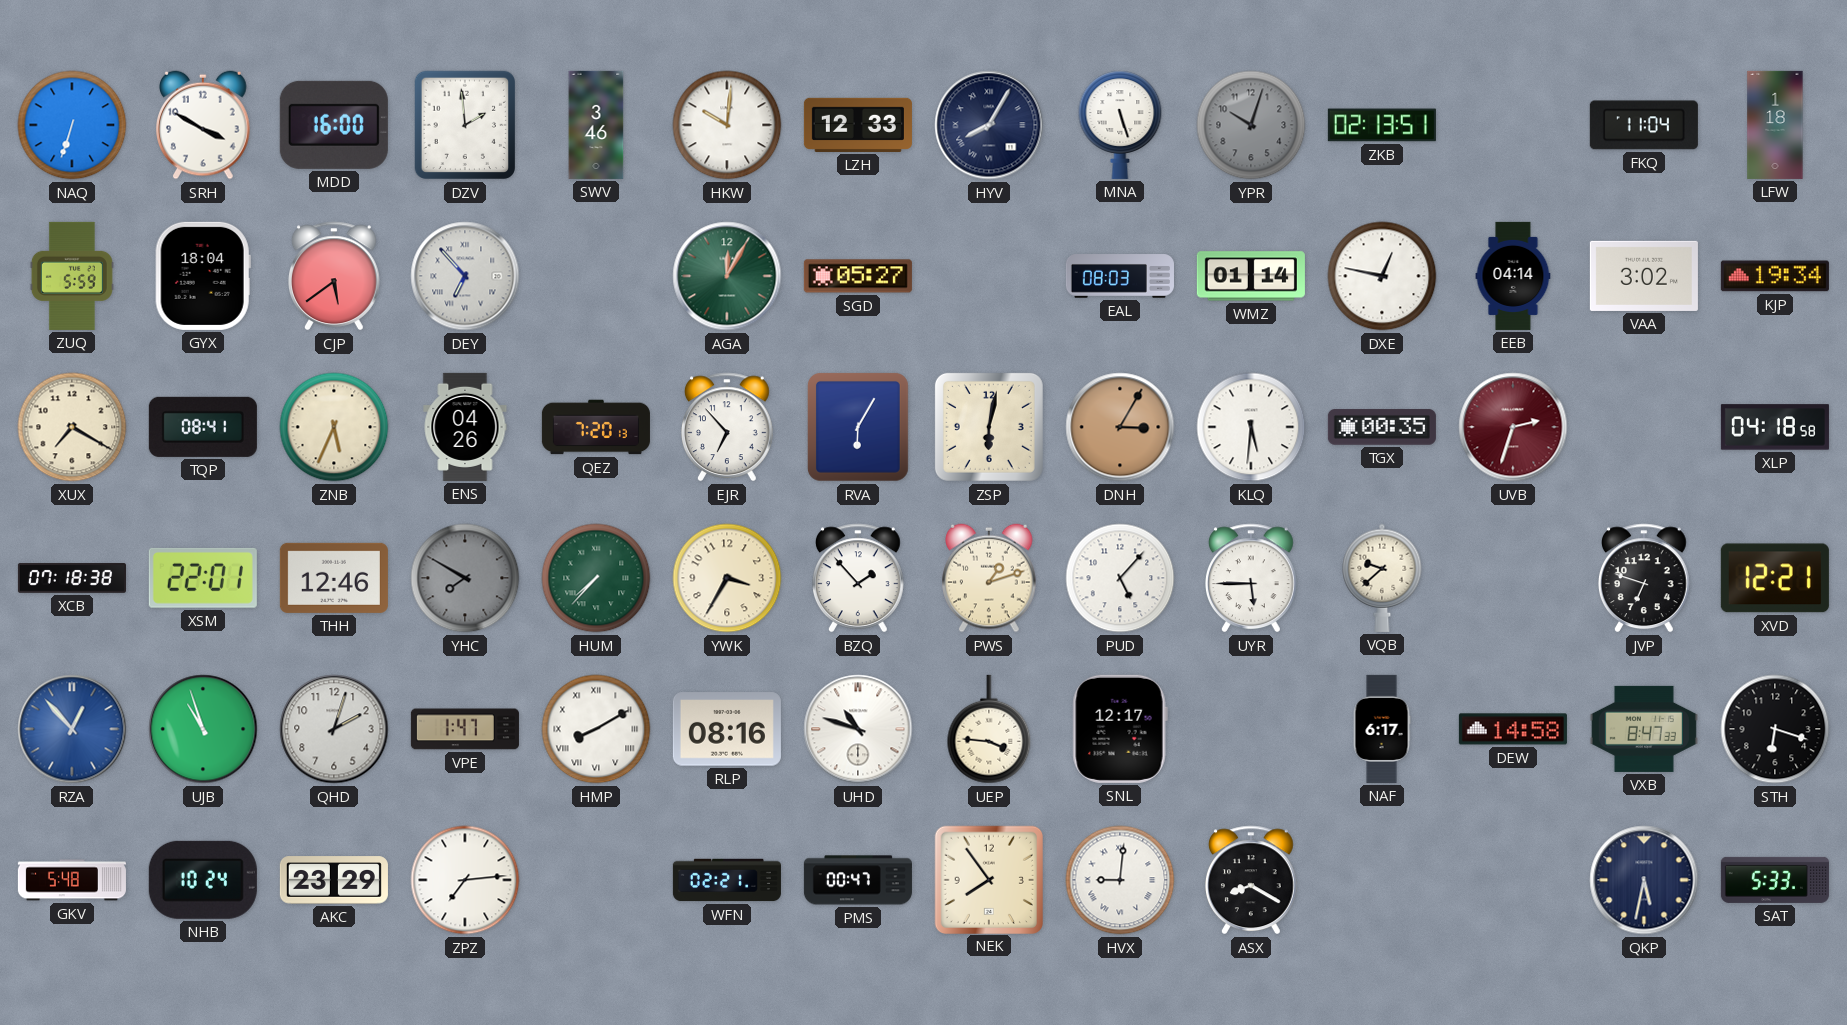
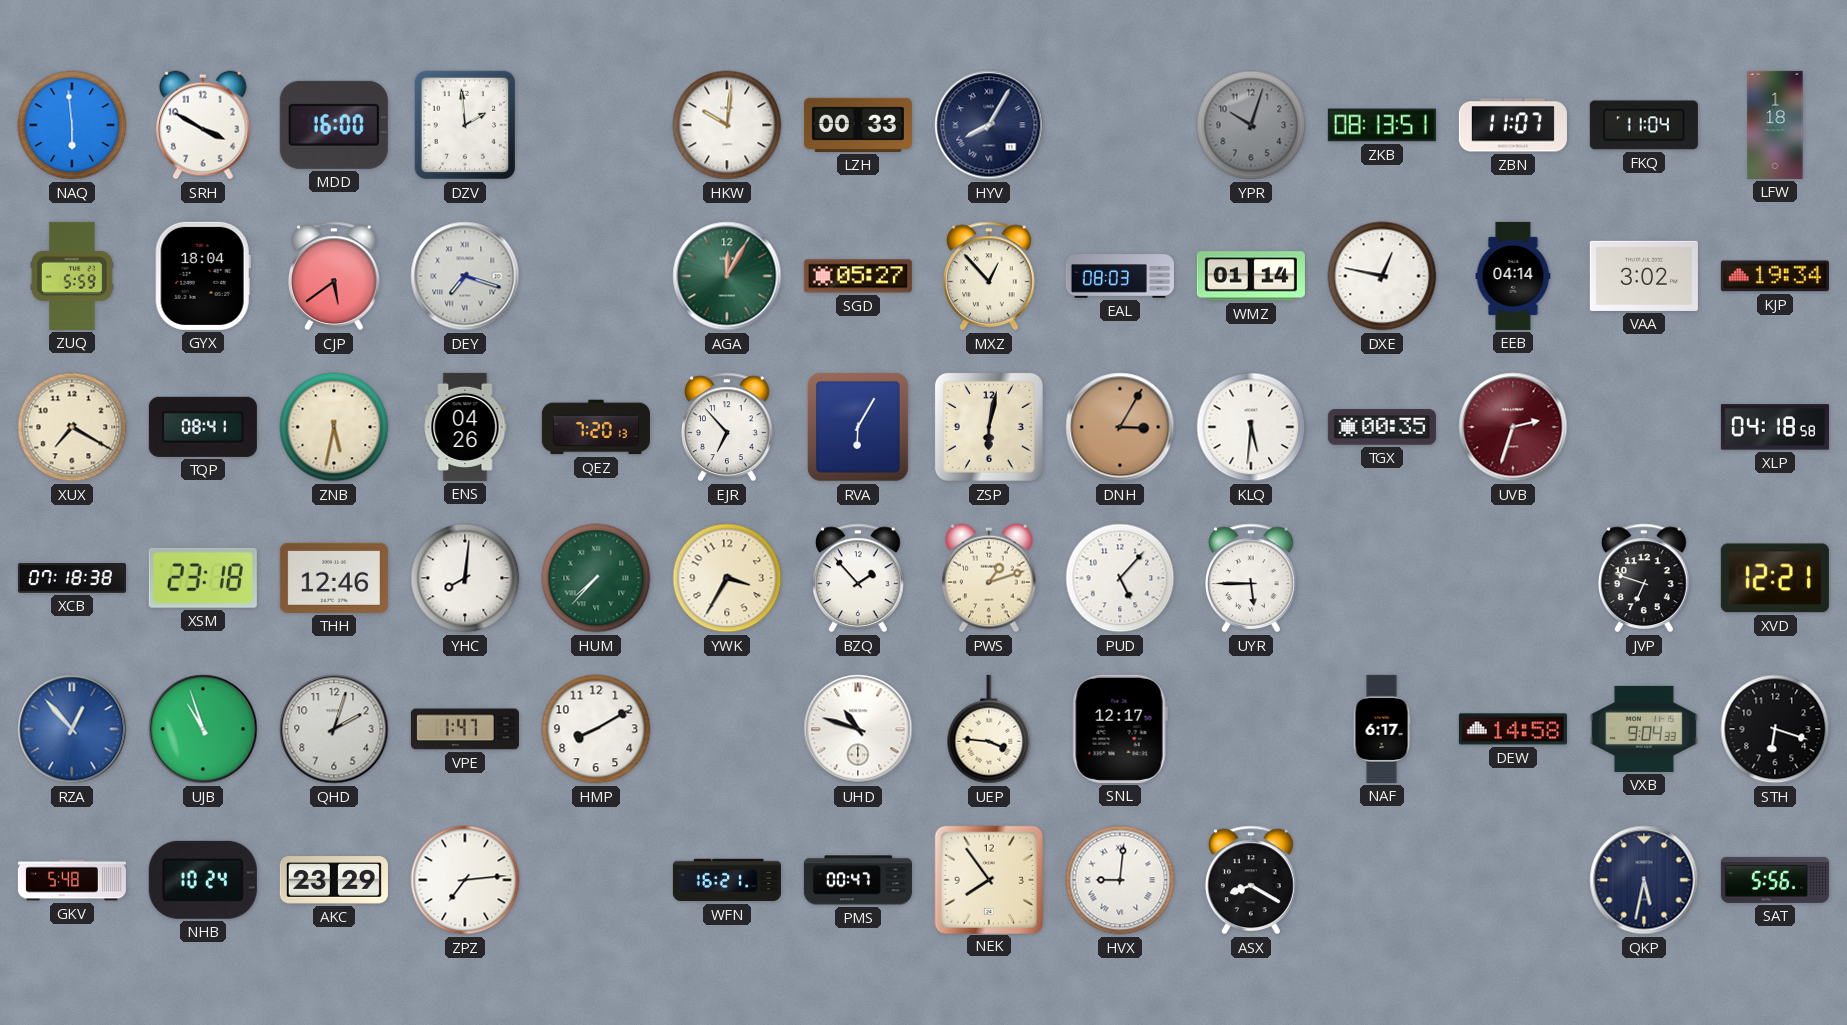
NAQ: 6:33 -> 5:59
SWV: 3:46 -> none
LZH: 12:33 -> 00:33
MNA: 5:27 -> none
ZKB: 02:13 -> 08:13
ZBN: none -> 11:07
DEY: 6:53 -> 7:18
MXZ: none -> 12:53
ZNB: 5:34 -> 5:32
XSM: 22:01 -> 23:18
YHC: 7:50 -> 8:01
YHC dial: grey -> white
VQB: 9:38 -> none
HMP numerals: Roman -> Arabic
RLP: 08:16 -> none
VXB: 8:47 -> 9:04
WFN: 02:21 -> 16:21
SAT: 5:33 -> 5:56
